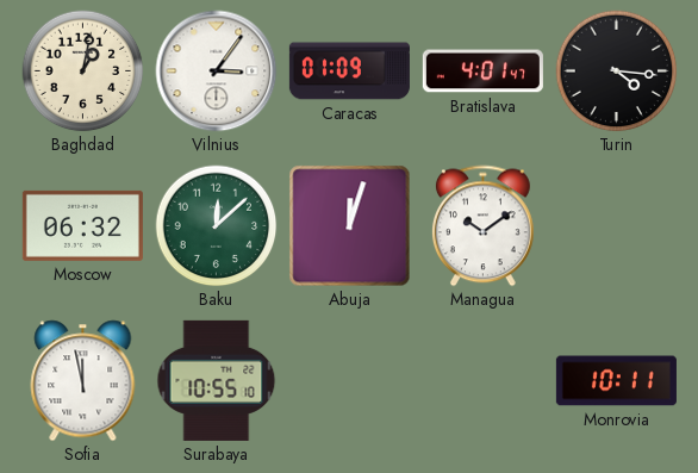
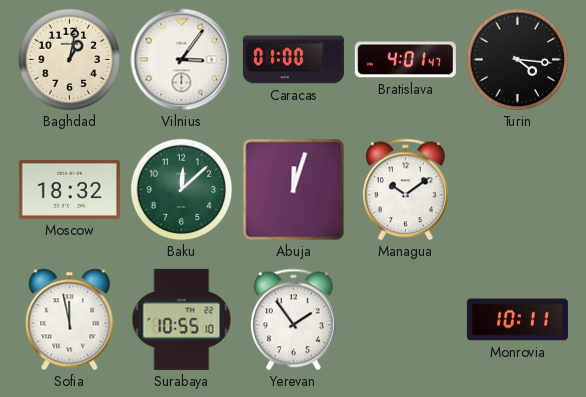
Caracas: 01:09 -> 01:00
Moscow: 06:32 -> 18:32
Yerevan: none -> 1:54
